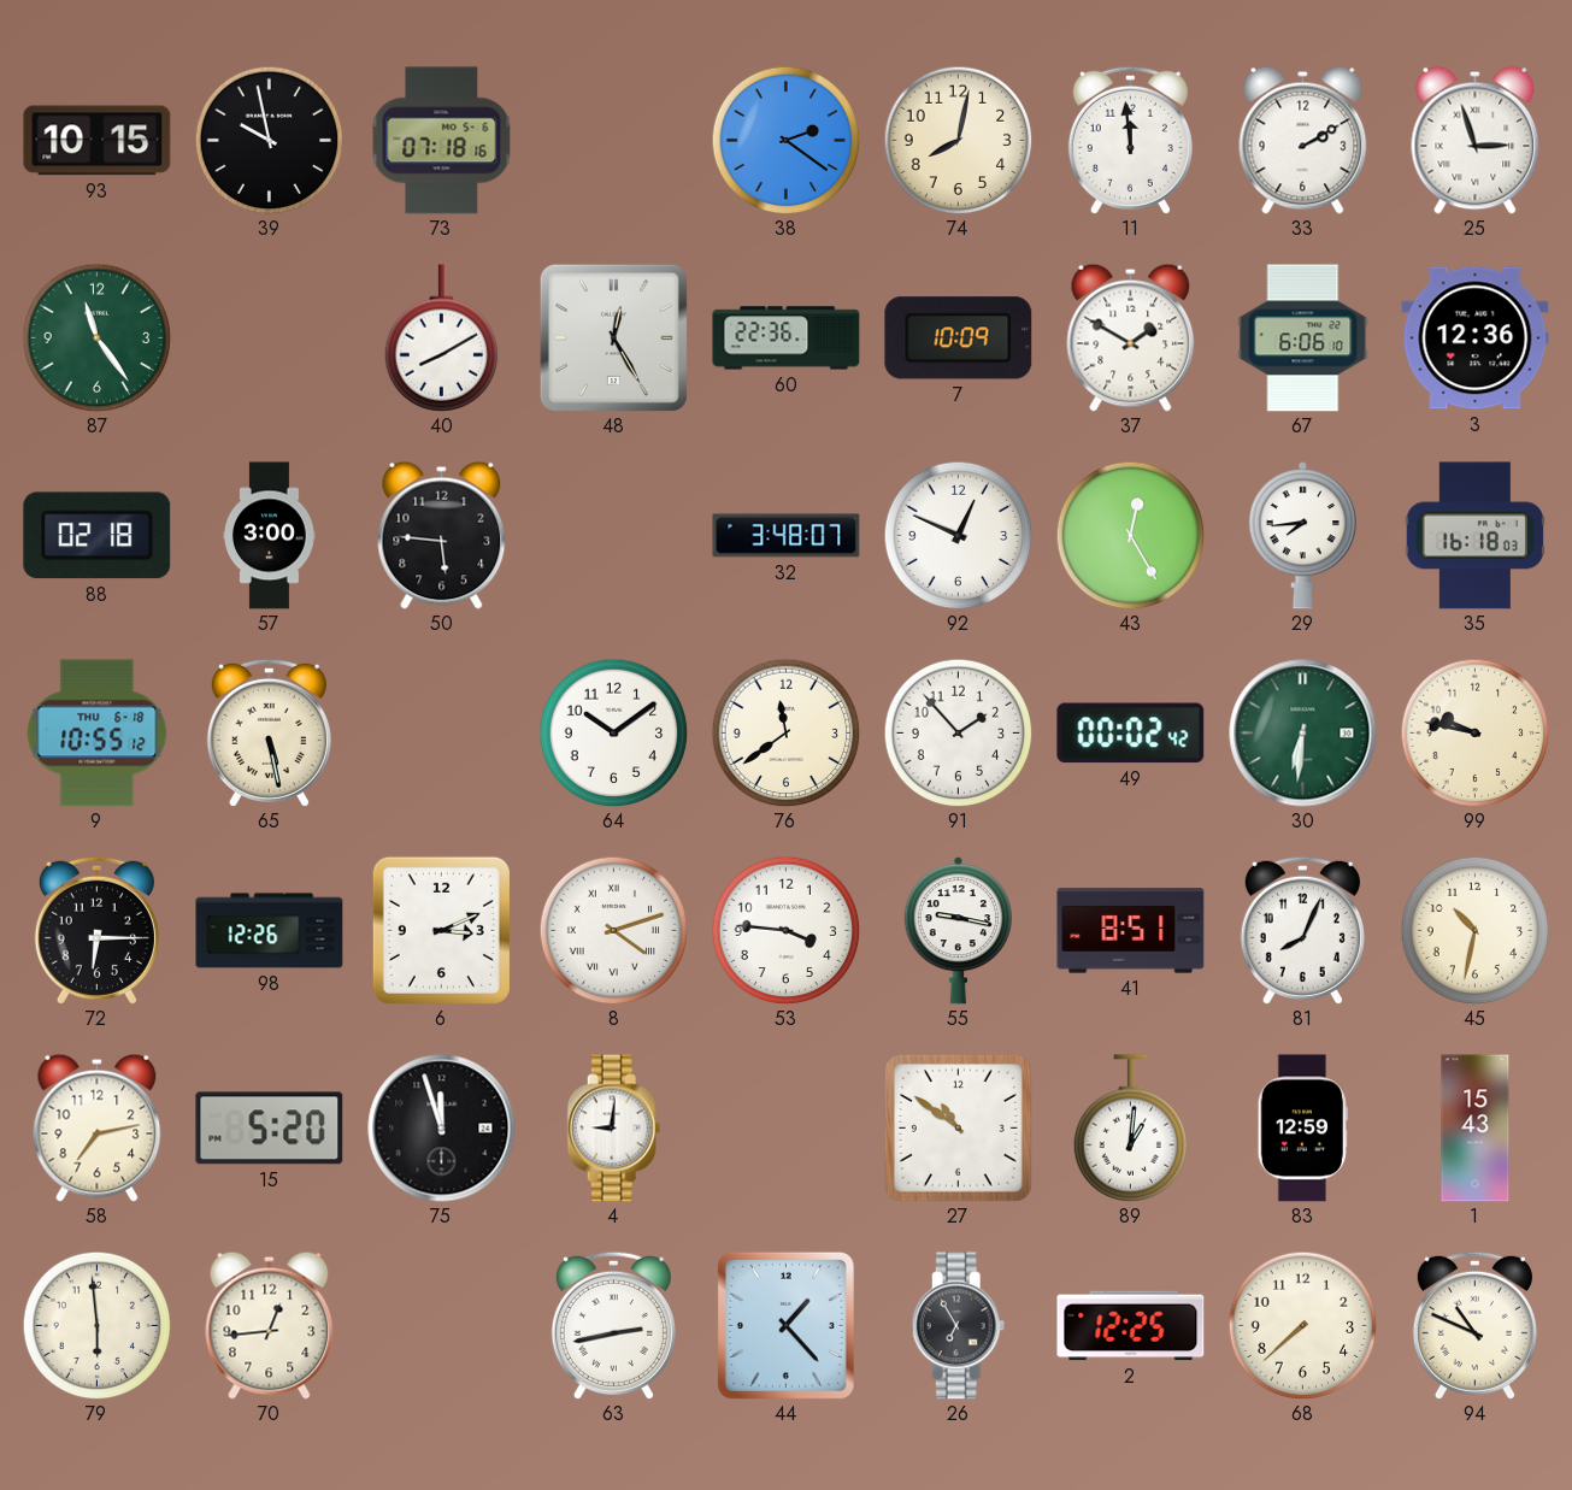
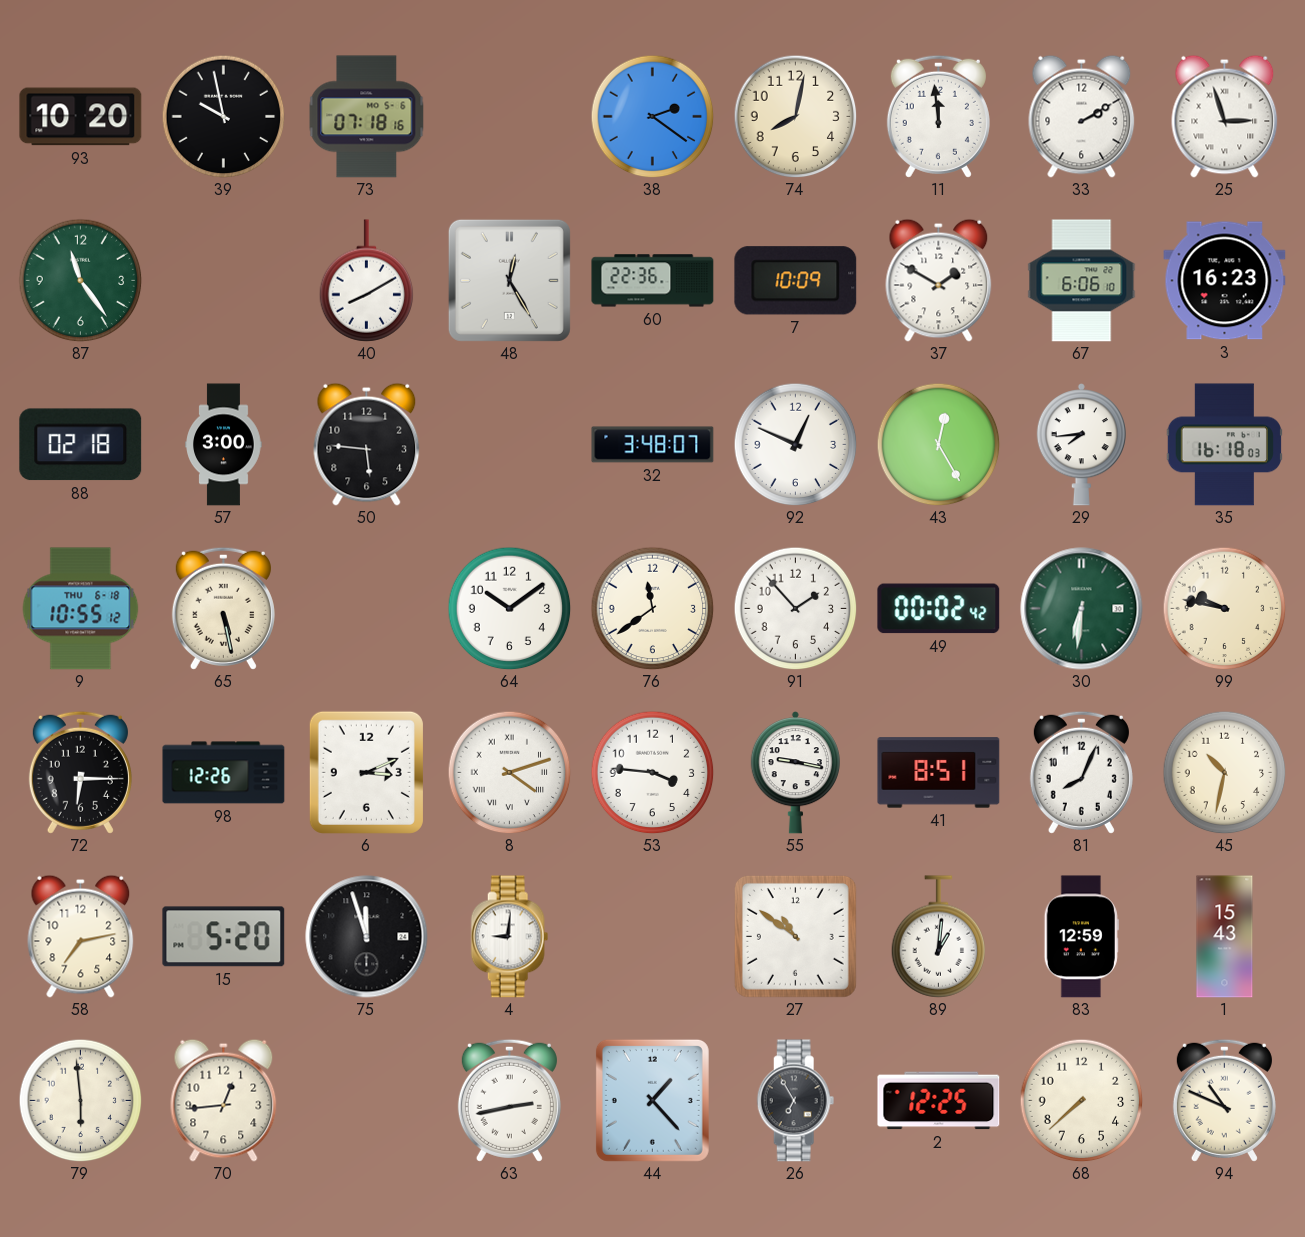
93: 10:15 -> 10:20
3: 12:36 -> 16:23
